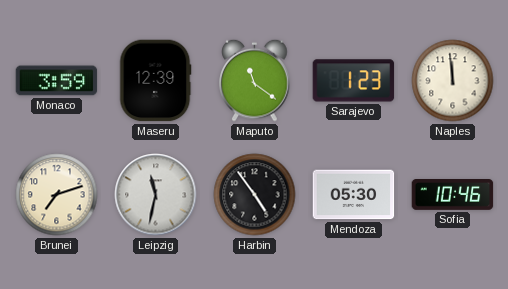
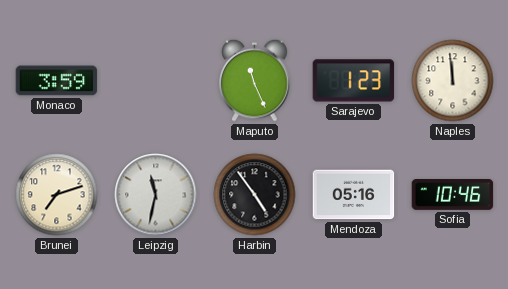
Maseru: 12:39 -> none
Maputo: 11:21 -> 11:26
Mendoza: 05:30 -> 05:16
